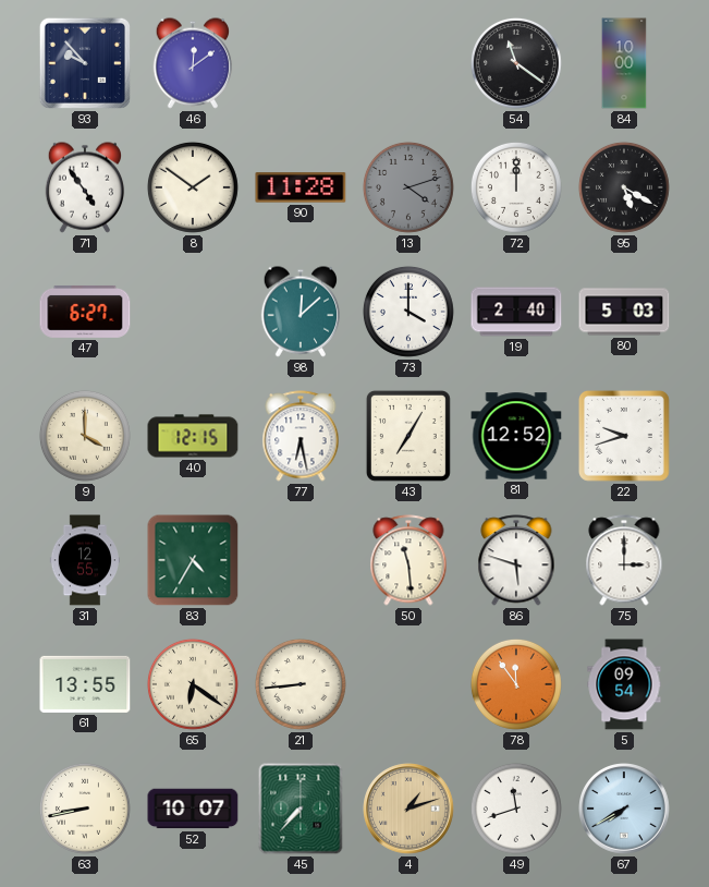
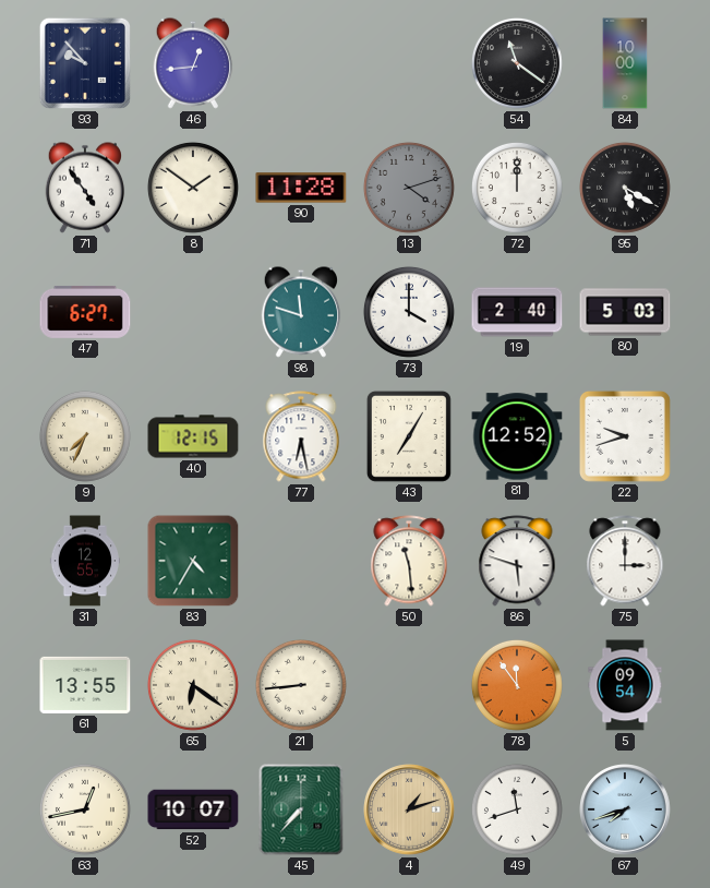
46: 12:09 -> 12:44
98: 12:08 -> 11:48
9: 4:00 -> 7:34
63: 8:43 -> 12:43
67: 7:40 -> 7:42
